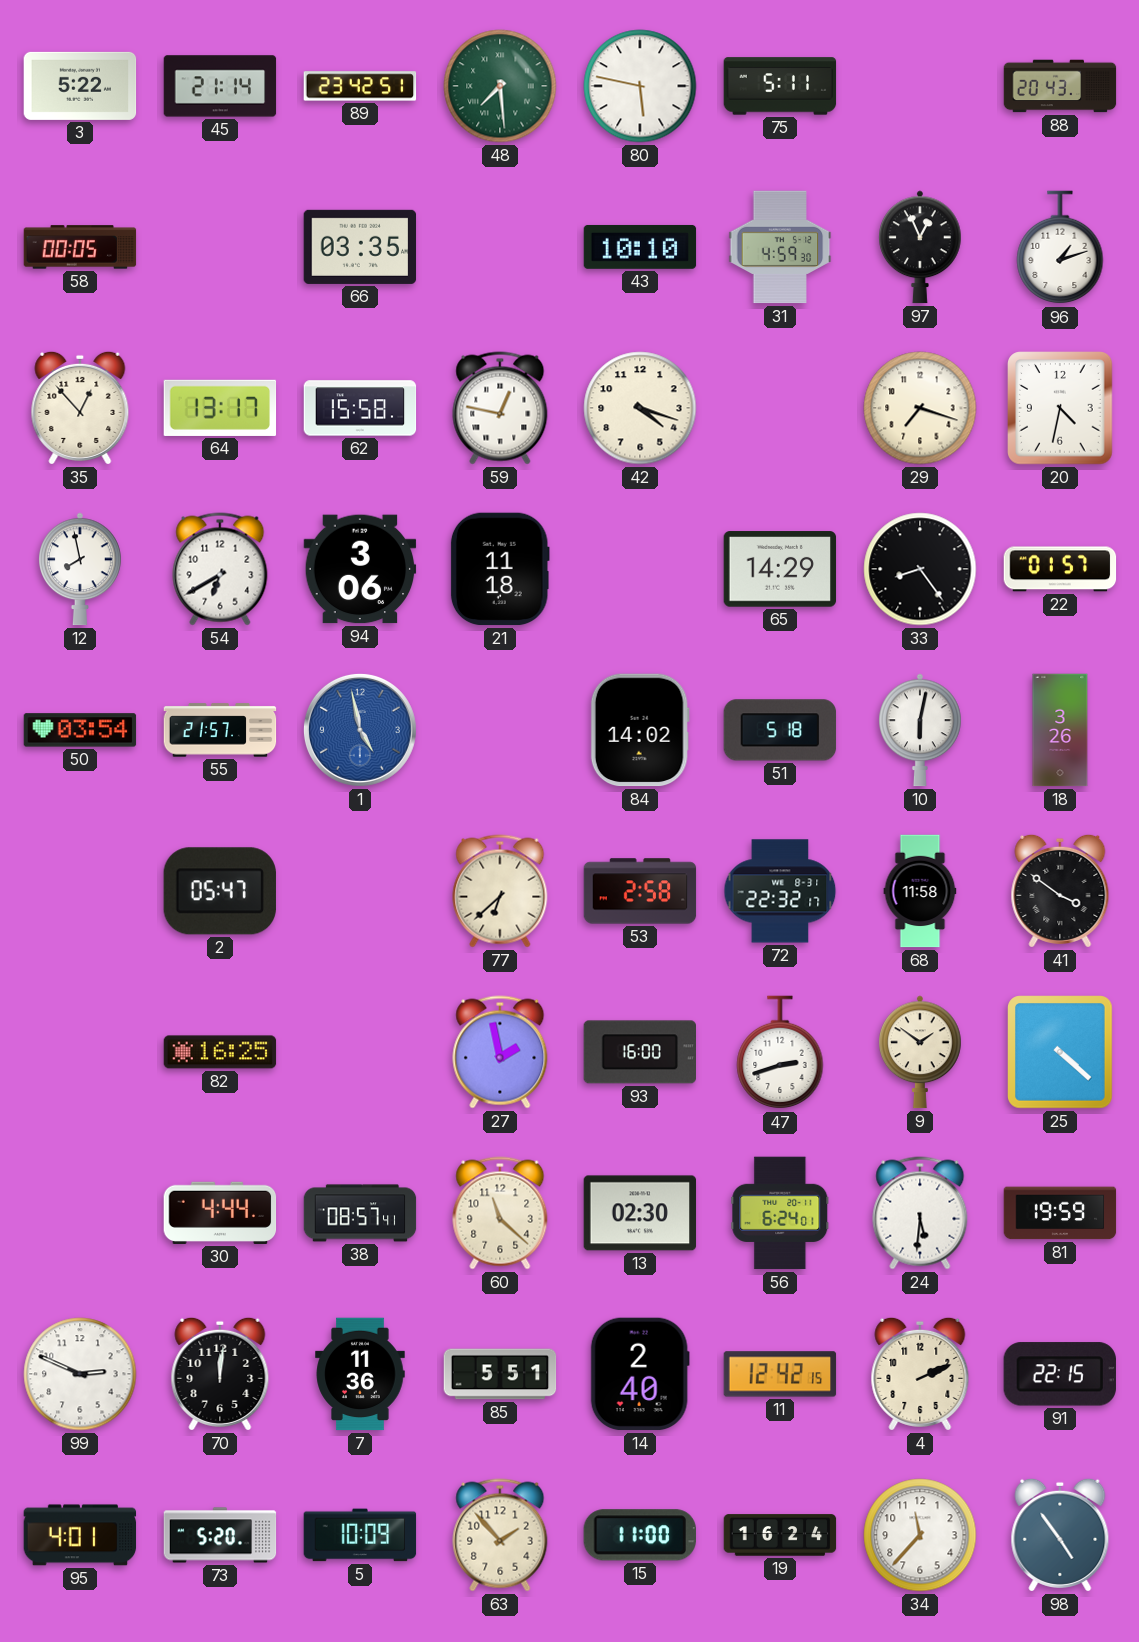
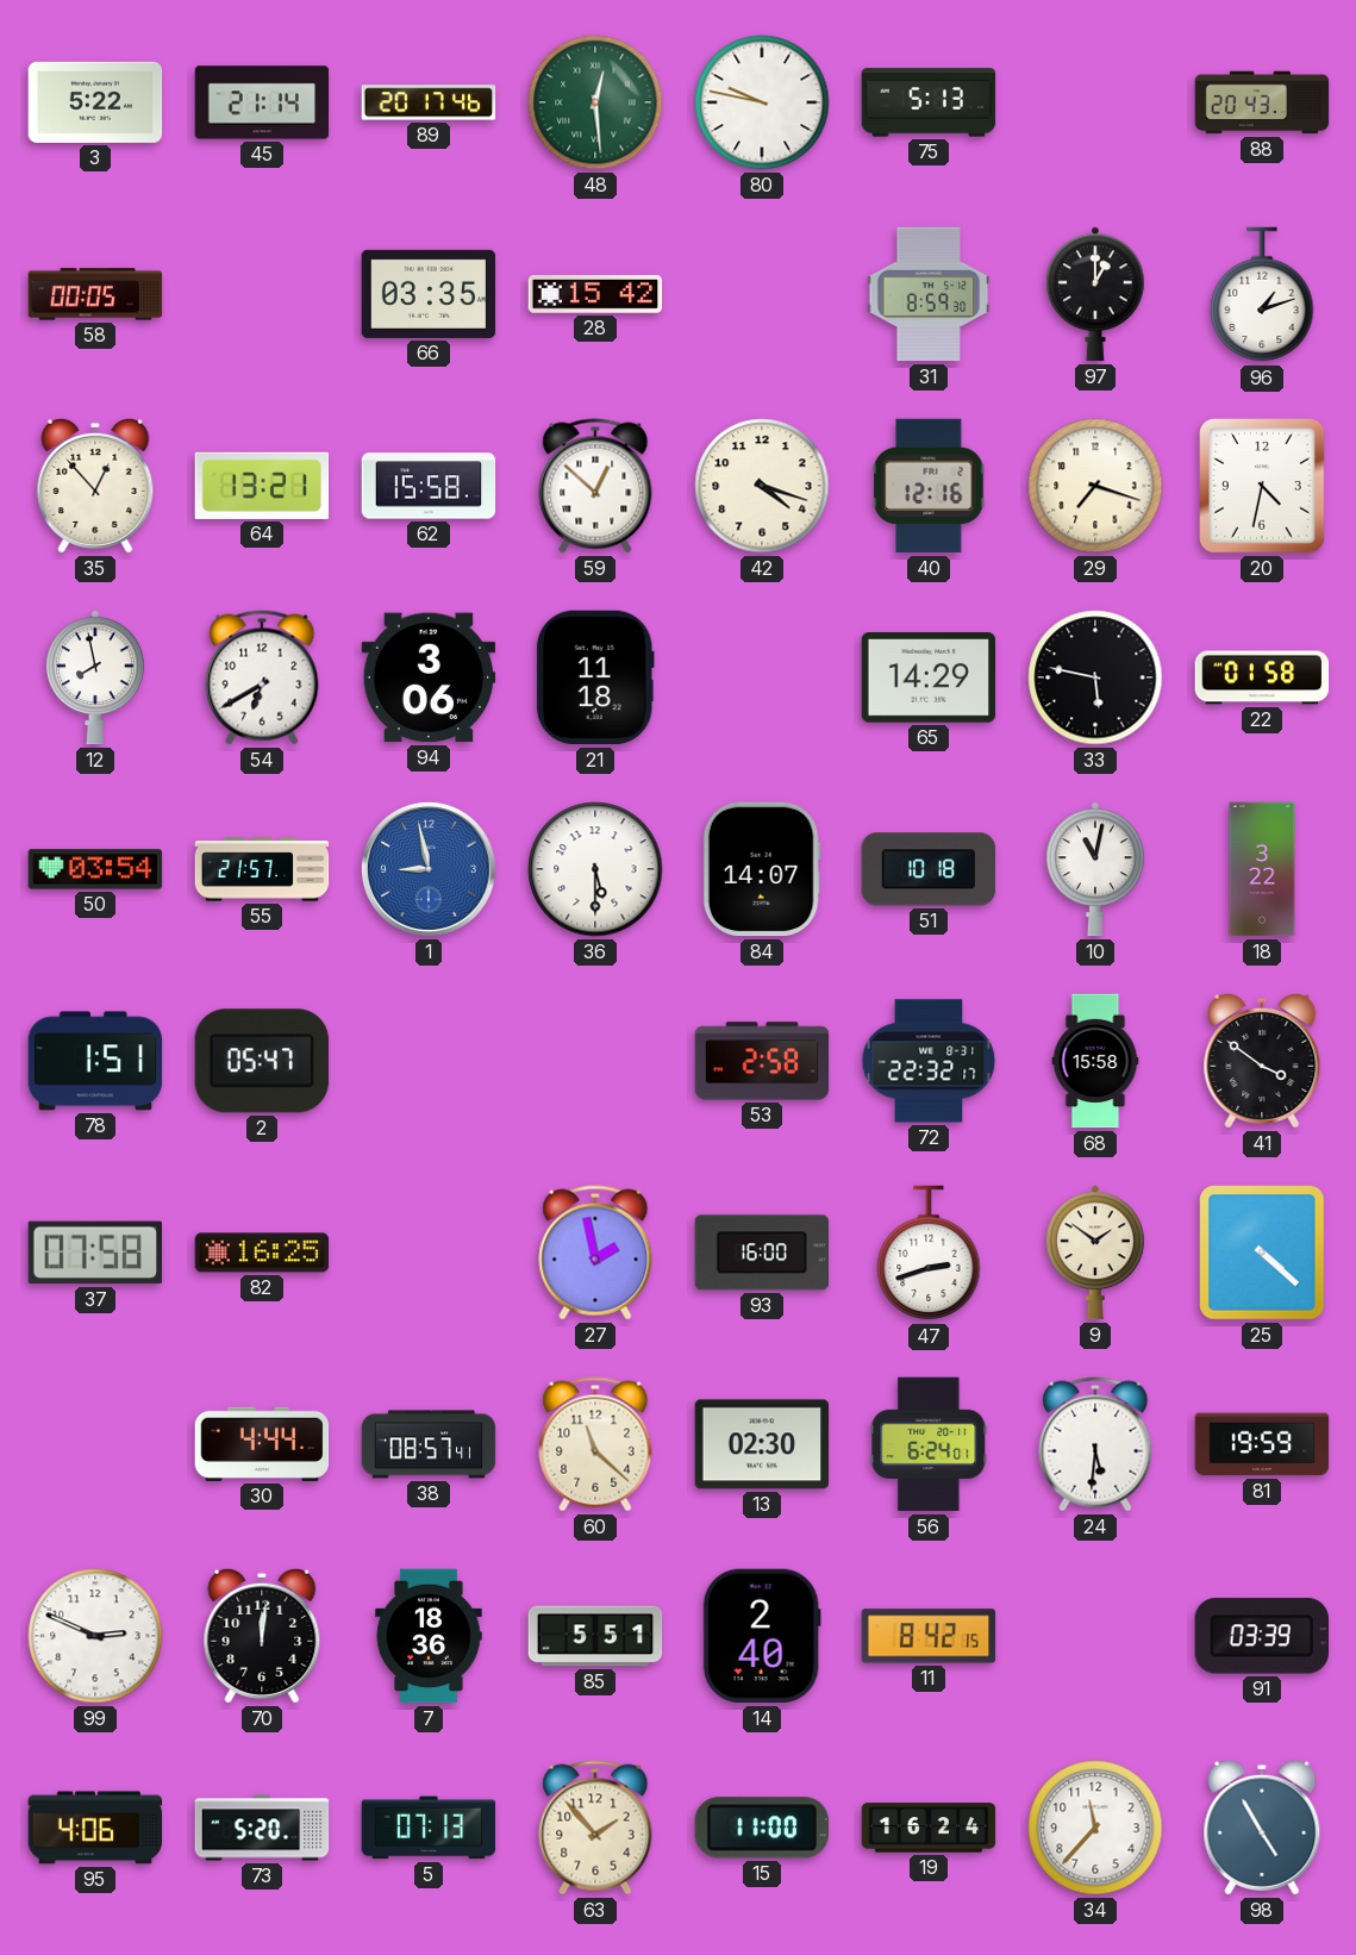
89: 23:42 -> 20:17
48: 7:29 -> 12:29
80: 5:47 -> 9:47
75: 5:11 -> 5:13
28: none -> 15:42
43: 10:10 -> none
31: 4:59 -> 8:59
97: 12:56 -> 1:00
64: 13:17 -> 13:21
59: 12:47 -> 12:52
40: none -> 12:16
33: 8:24 -> 5:47
22: 01:57 -> 01:58
1: 4:58 -> 8:58
36: none -> 5:30
84: 14:02 -> 14:07
51: 5:18 -> 10:18
10: 6:02 -> 11:02
18: 3:26 -> 3:22
78: none -> 1:51
77: 6:38 -> none
68: 11:58 -> 15:58
37: none -> 07:58
7: 11:36 -> 18:36
11: 12:42 -> 8:42
4: 2:11 -> none
91: 22:15 -> 03:39
95: 4:01 -> 4:06
5: 10:09 -> 07:13
98: 4:54 -> 4:55
